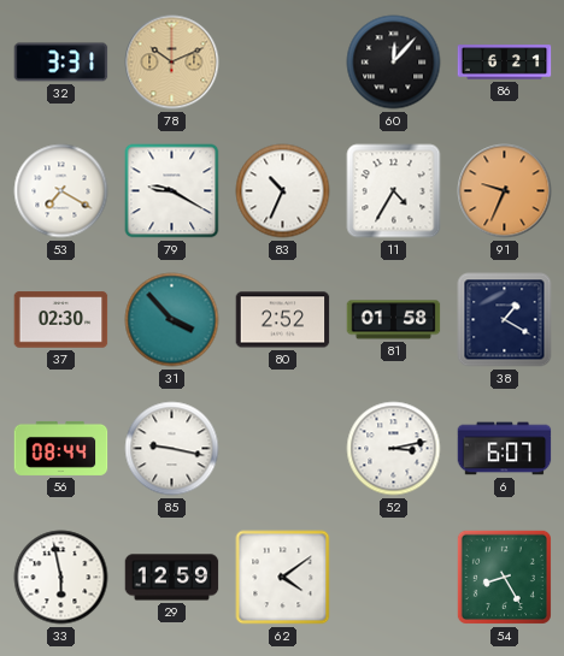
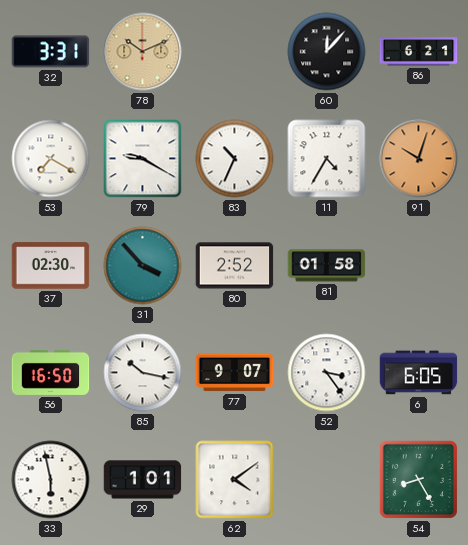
91: 9:34 -> 10:03
38: 1:20 -> none
56: 08:44 -> 16:50
85: 9:17 -> 10:17
77: none -> 9:07
52: 3:13 -> 3:24
6: 6:07 -> 6:05
29: 12:59 -> 1:01
